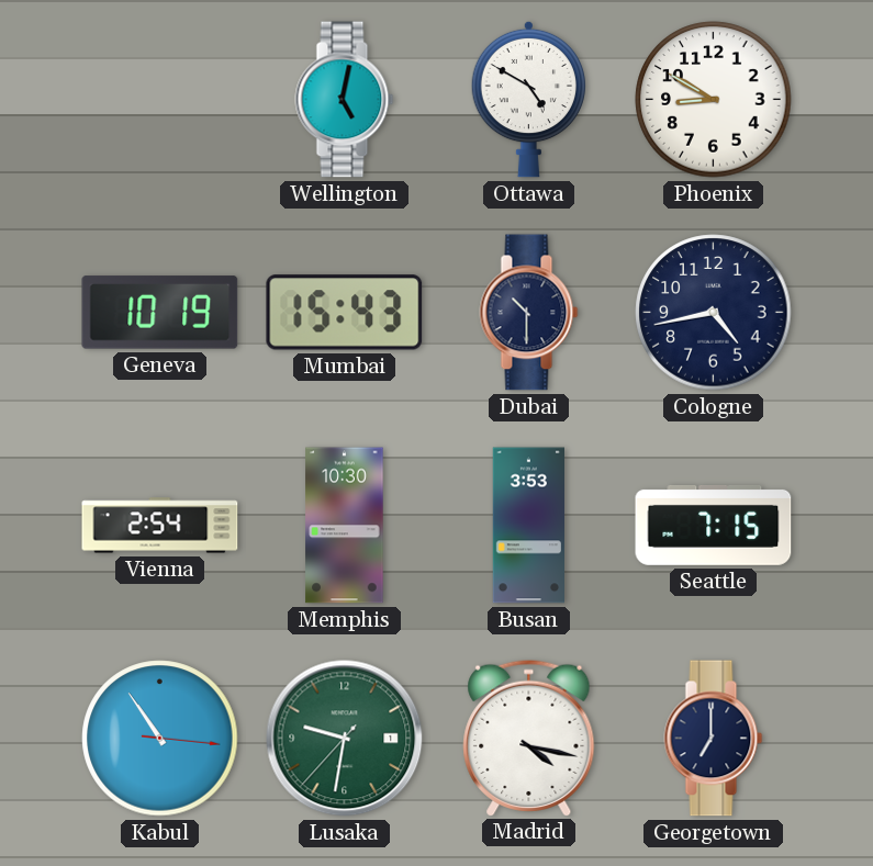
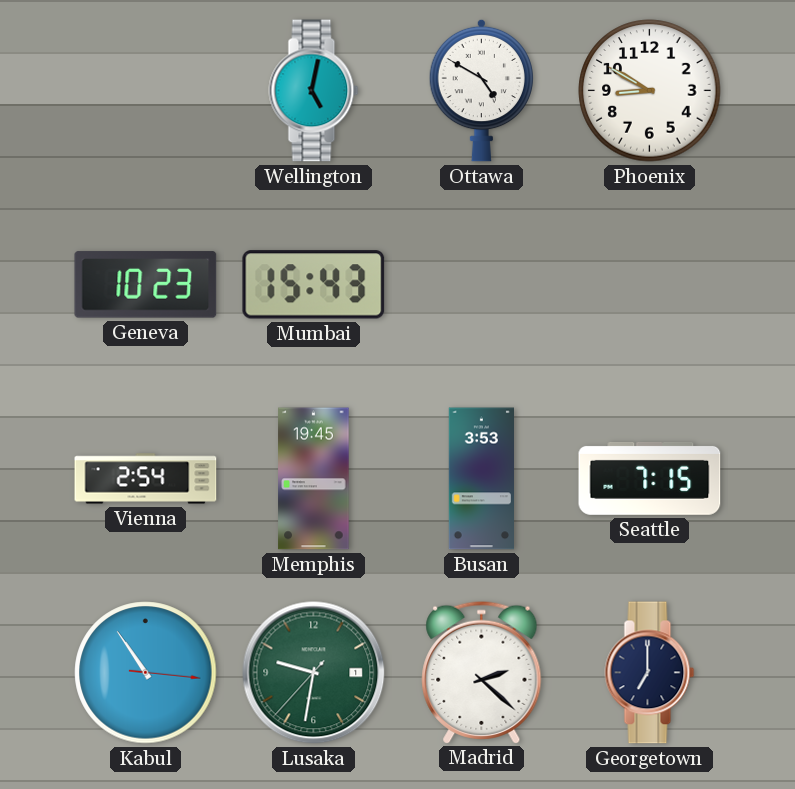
Geneva: 10:19 -> 10:23
Dubai: 10:30 -> none
Cologne: 4:43 -> none
Memphis: 10:30 -> 19:45
Madrid: 4:17 -> 2:22
